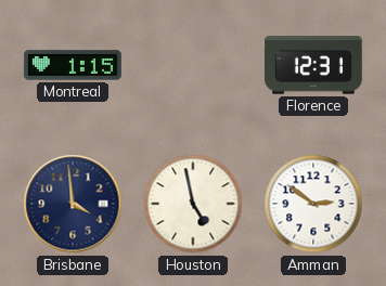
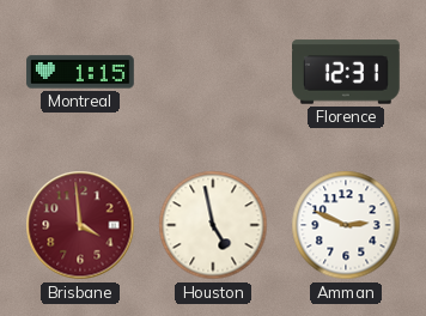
Brisbane dial: navy -> burgundy
Amman: 2:51 -> 2:49
